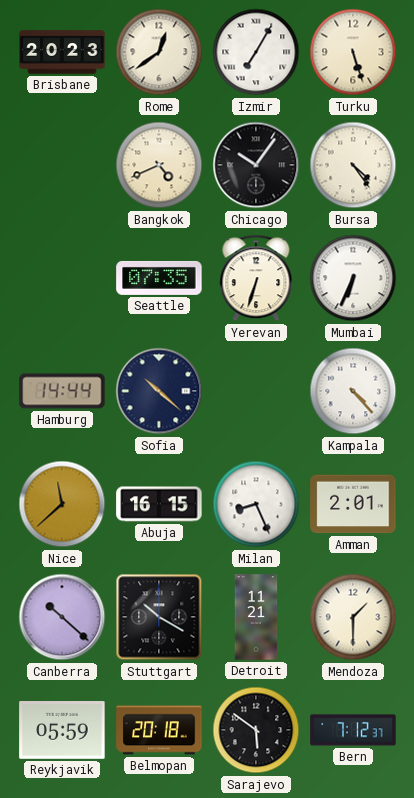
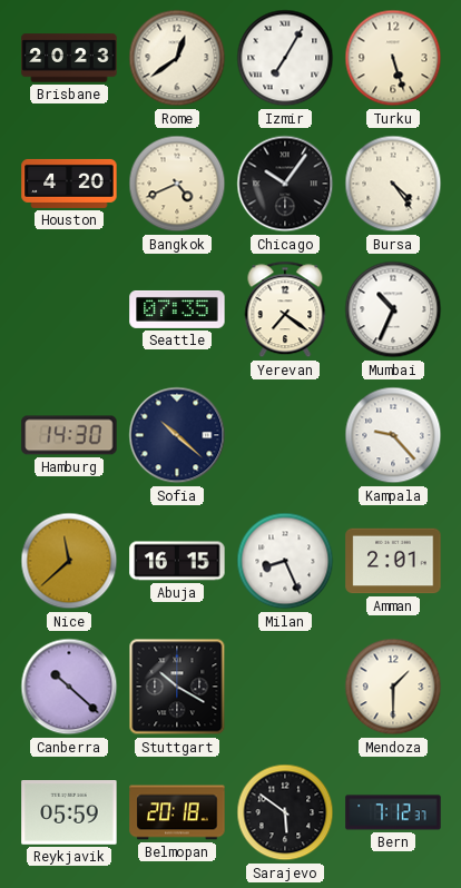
Houston: none -> 4:20
Yerevan: 6:33 -> 7:21
Mumbai: 6:34 -> 10:34
Hamburg: 14:44 -> 14:30
Kampala: 4:23 -> 9:23
Detroit: 11:21 -> none
